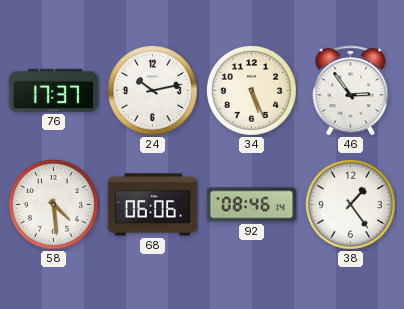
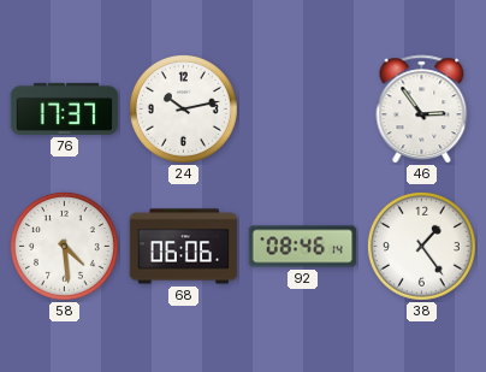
34: 5:26 -> none
